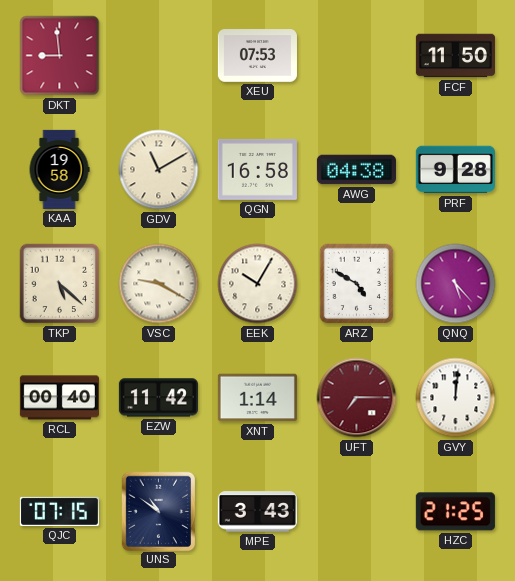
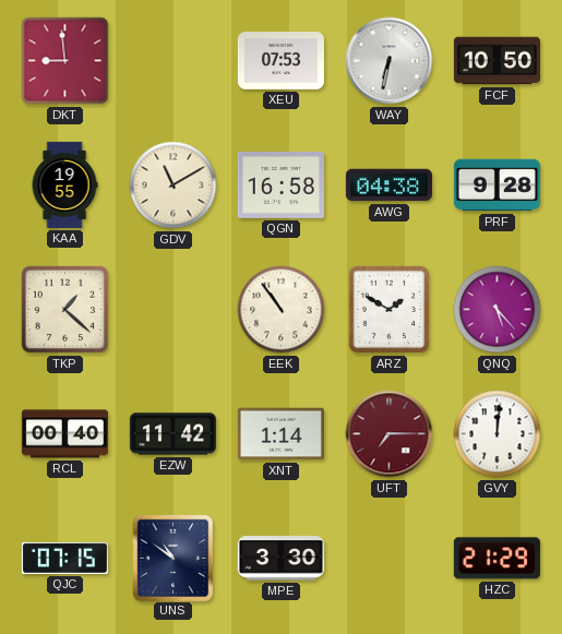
WAY: none -> 6:32
FCF: 11:50 -> 10:50
KAA: 19:58 -> 19:55
TKP: 5:22 -> 1:22
VSC: 9:20 -> none
EEK: 10:05 -> 10:54
ARZ: 4:50 -> 1:50
MPE: 3:43 -> 3:30
HZC: 21:25 -> 21:29
